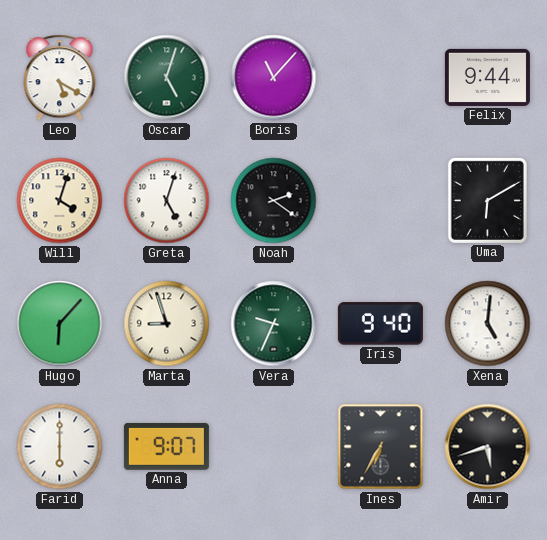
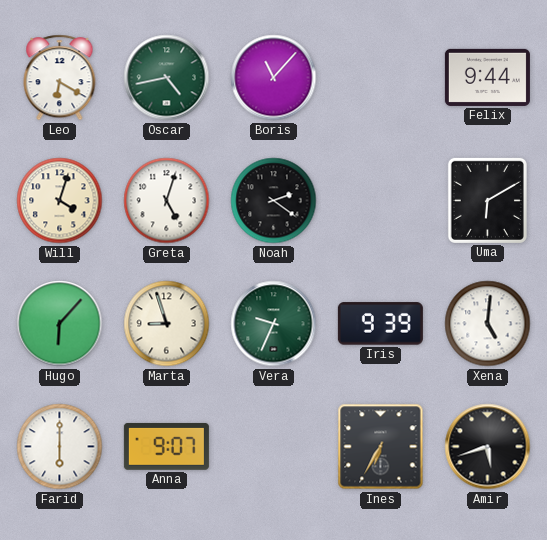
Leo: 5:20 -> 6:20
Oscar: 5:03 -> 4:43
Iris: 9:40 -> 9:39
